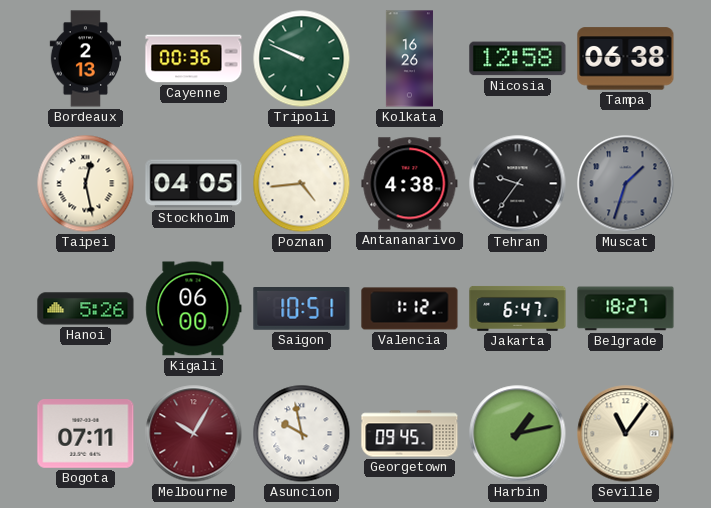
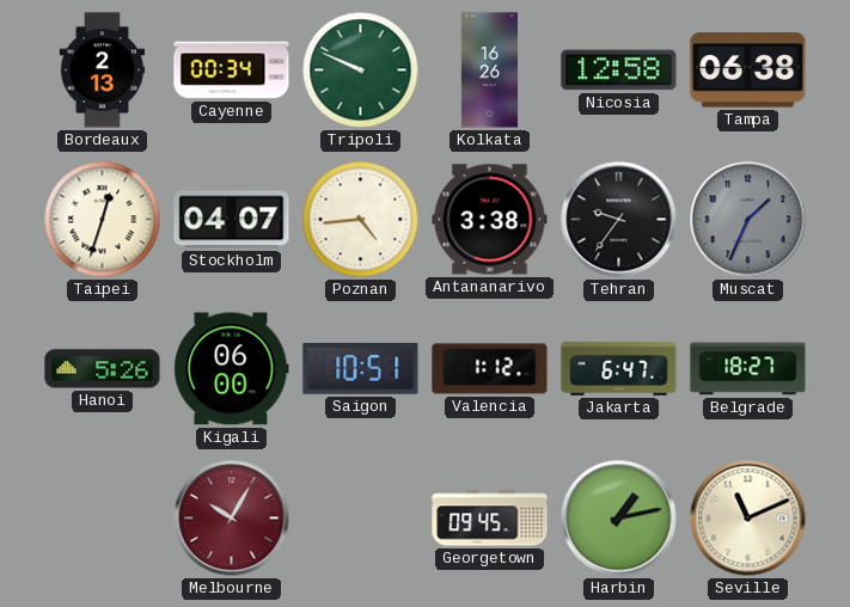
Cayenne: 00:36 -> 00:34
Taipei: 12:28 -> 12:33
Stockholm: 04:05 -> 04:07
Antananarivo: 4:38 -> 3:38
Muscat: 1:33 -> 1:34
Bogota: 07:11 -> none
Asuncion: 9:58 -> none
Seville: 11:06 -> 11:11
